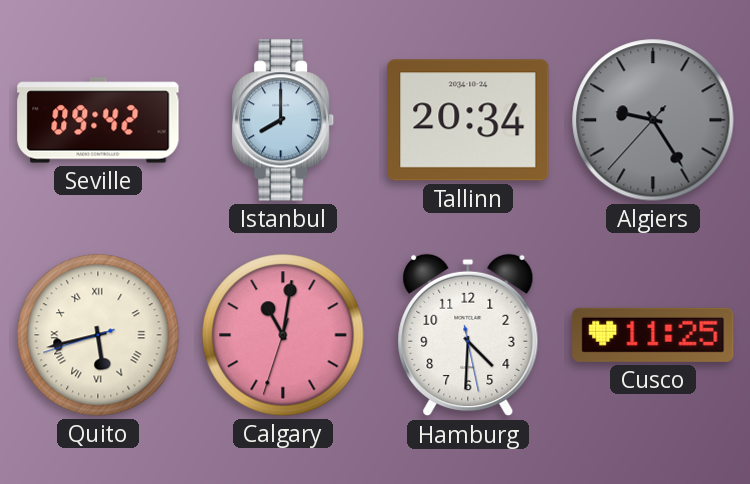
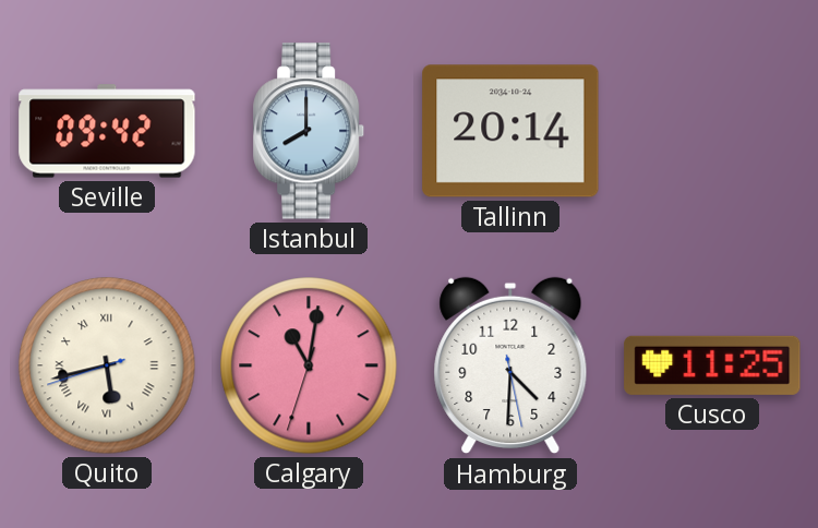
Tallinn: 20:34 -> 20:14
Algiers: 9:24 -> none
